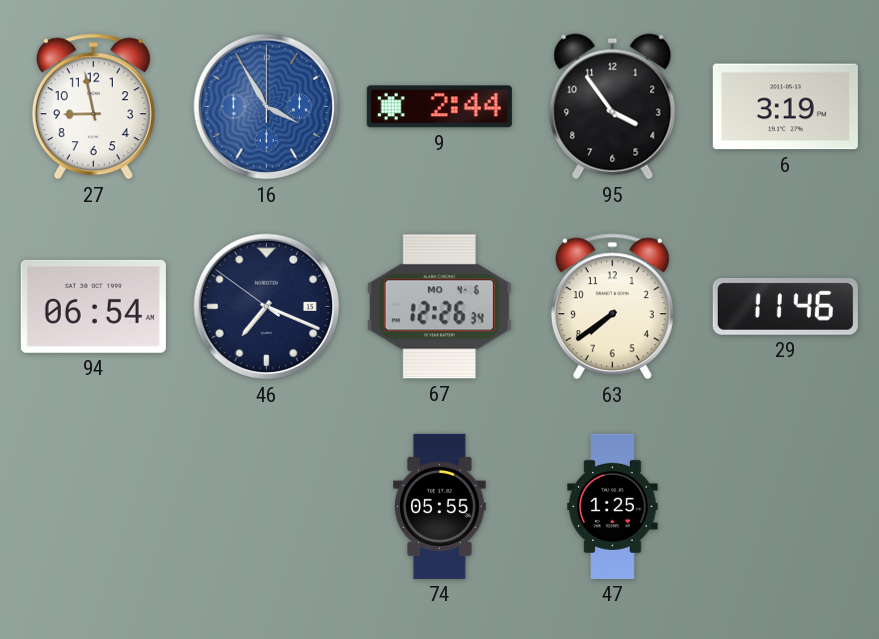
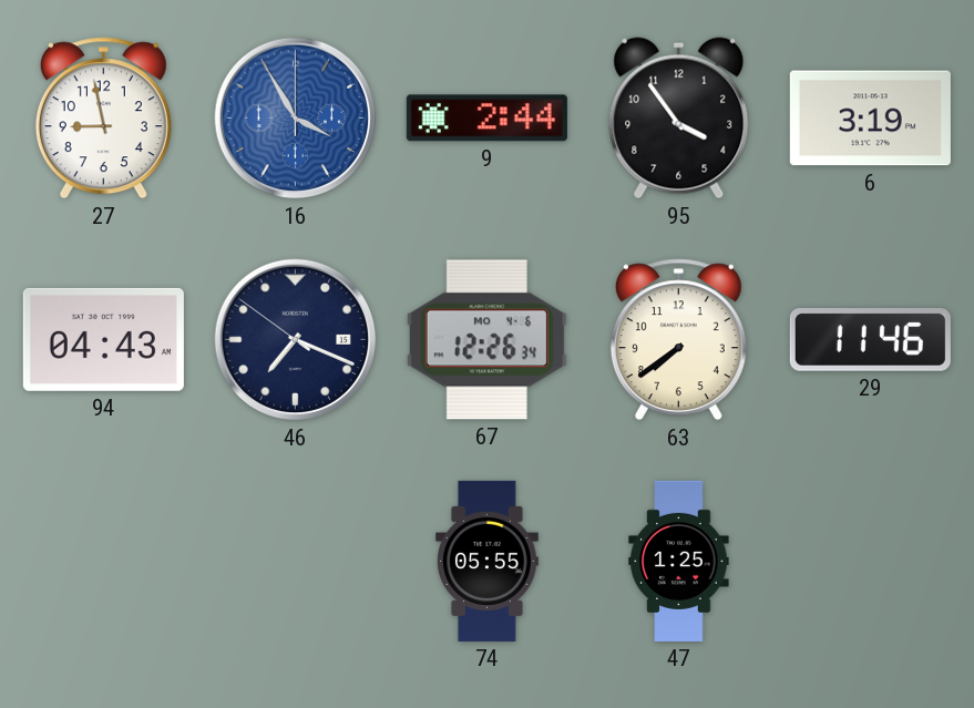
94: 06:54 -> 04:43
